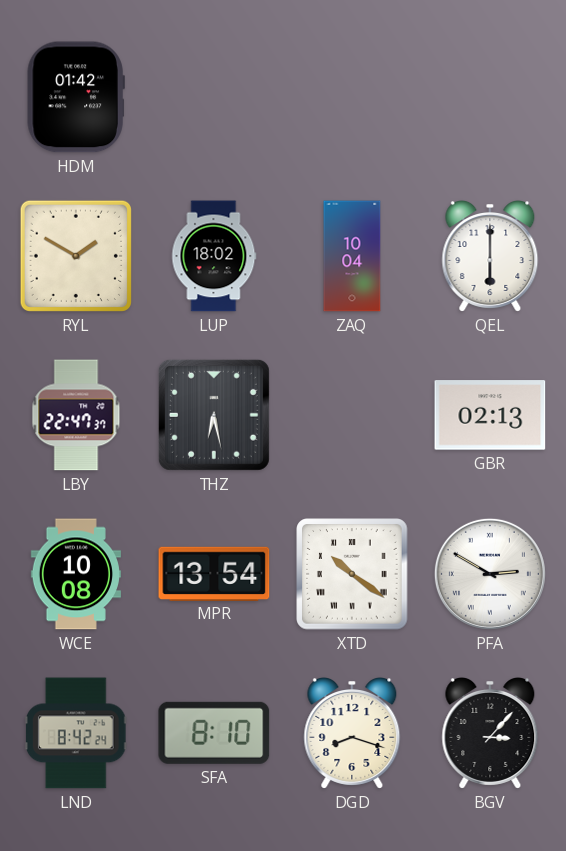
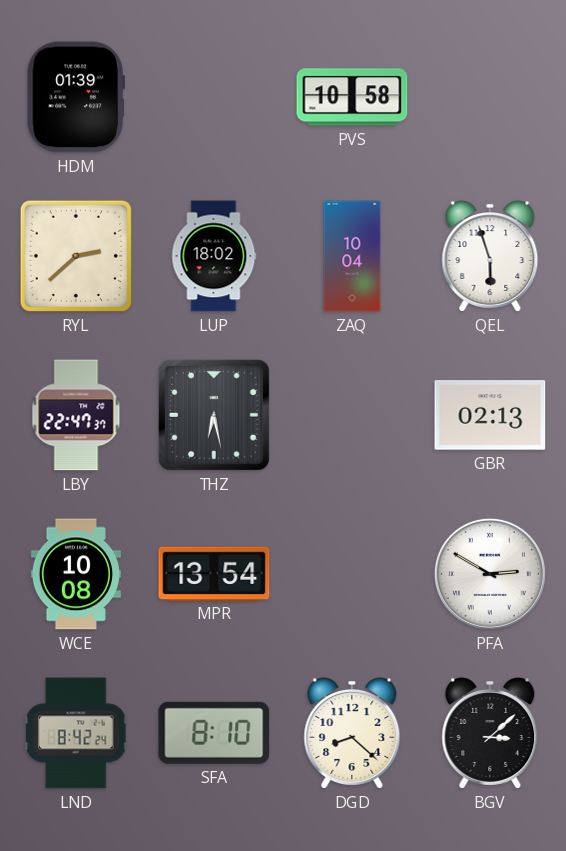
HDM: 01:42 -> 01:39
PVS: none -> 10:58
RYL: 1:50 -> 2:38
QEL: 6:00 -> 5:57
XTD: 10:21 -> none
DGD: 8:18 -> 8:22
BGV: 3:07 -> 3:08
